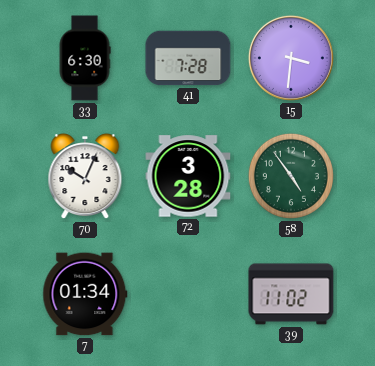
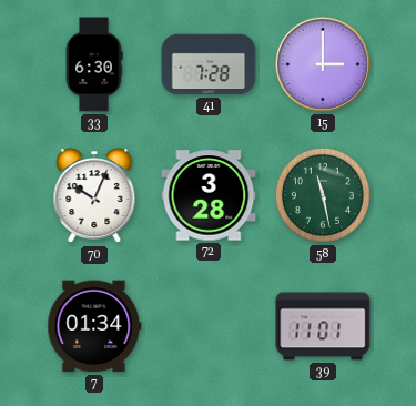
15: 3:31 -> 3:00
58: 4:54 -> 11:28
39: 11:02 -> 11:01
